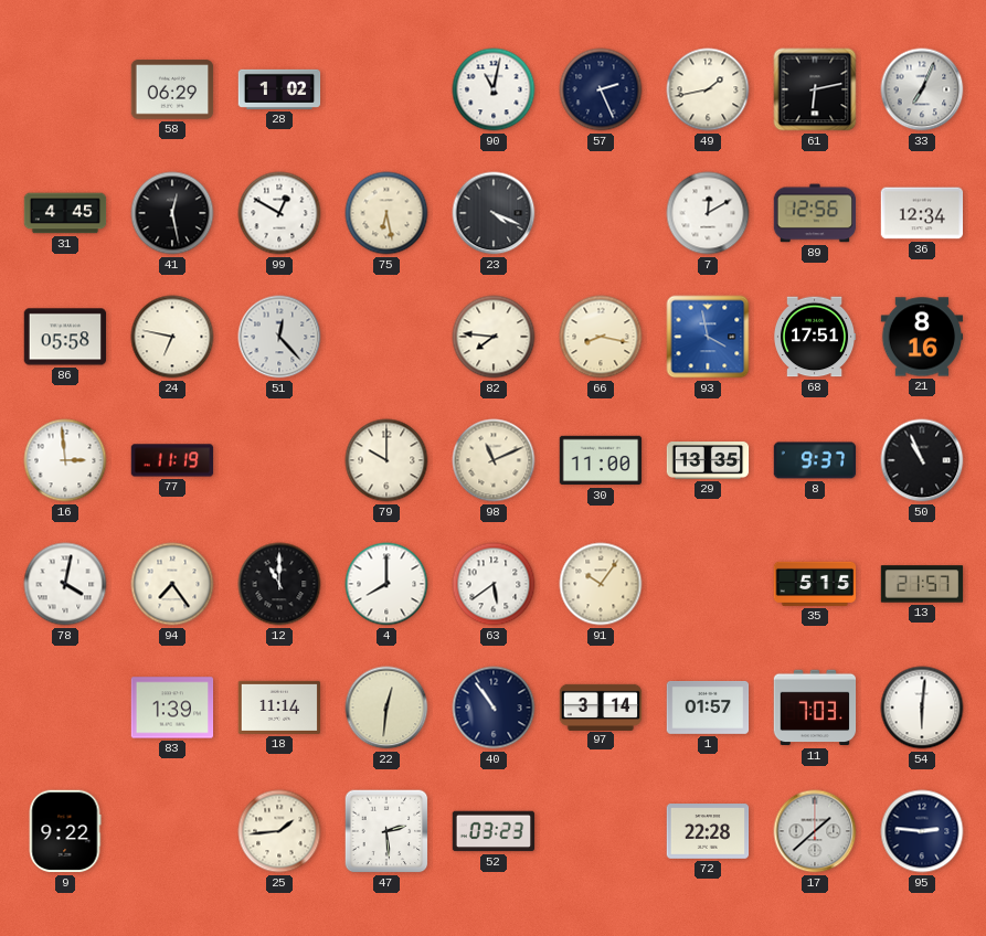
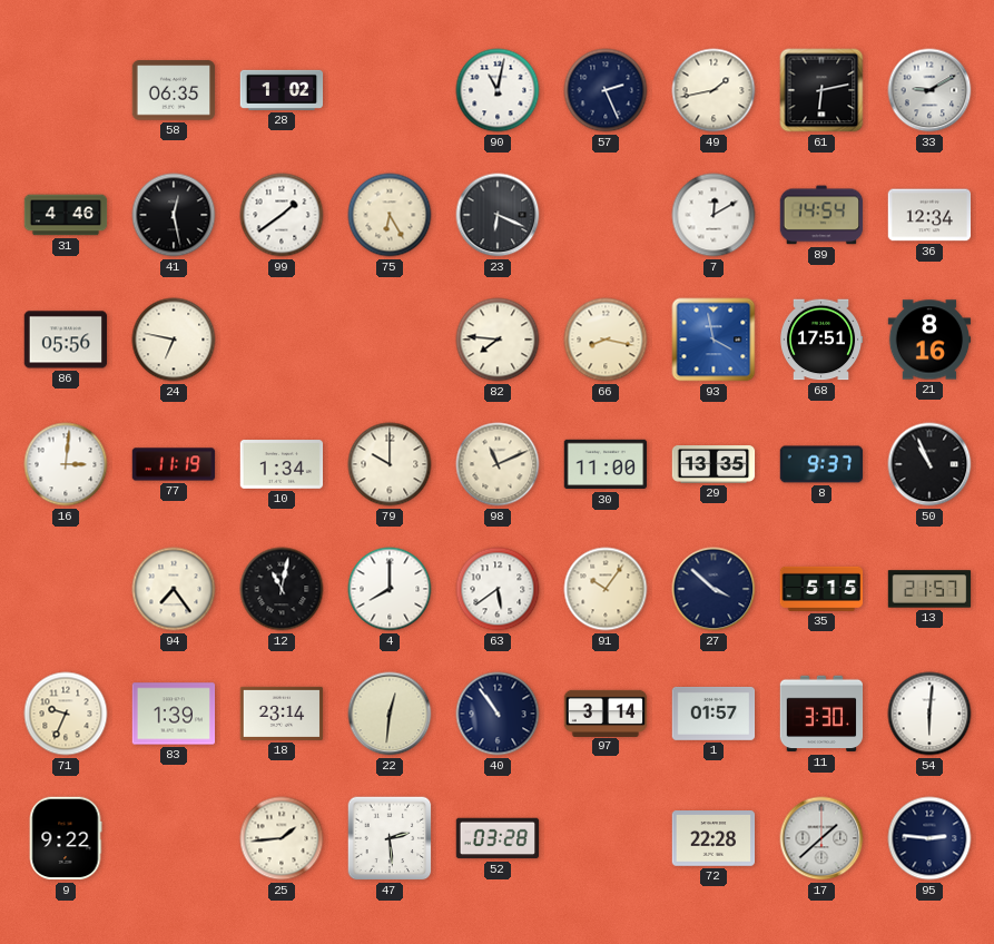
58: 06:29 -> 06:35
33: 7:04 -> 9:10
31: 4:45 -> 4:46
99: 12:50 -> 1:39
75: 6:28 -> 6:25
23: 4:19 -> 6:19
89: 12:56 -> 14:54
86: 05:58 -> 05:56
51: 12:23 -> none
16: 2:59 -> 3:01
10: none -> 1:34
78: 4:02 -> none
12: 11:00 -> 11:02
27: none -> 3:52
71: none -> 9:34
18: 11:14 -> 23:14
11: 7:03 -> 3:30
52: 03:23 -> 03:28
